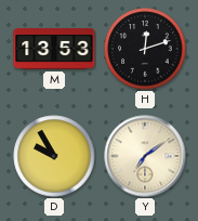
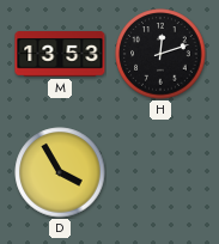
D: 9:55 -> 3:55
Y: 7:09 -> none
